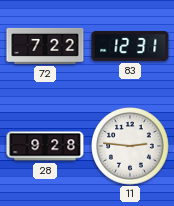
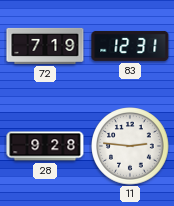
72: 7:22 -> 7:19
